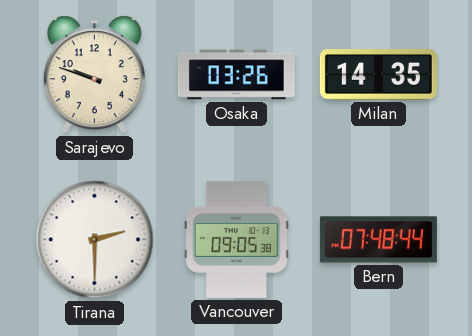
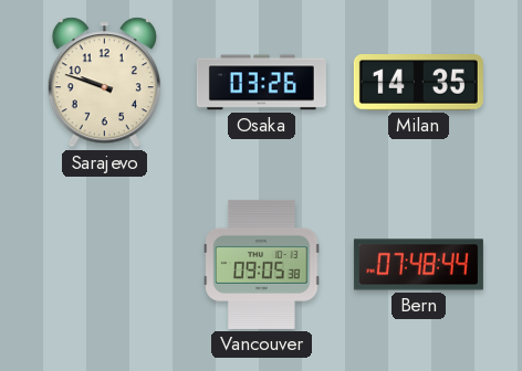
Tirana: 2:30 -> none
